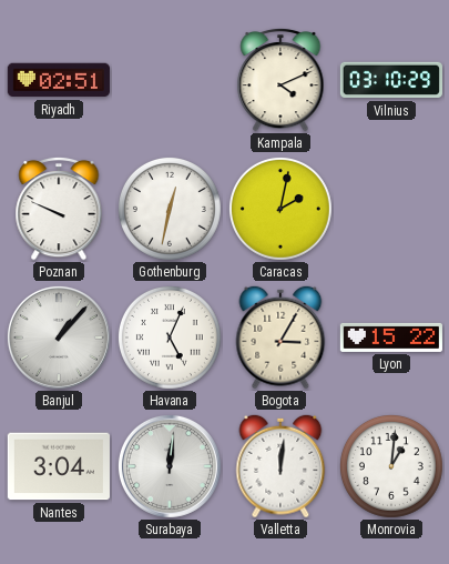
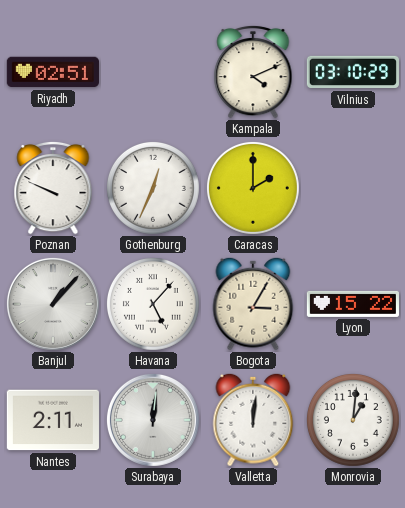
Gothenburg: 12:32 -> 12:34
Caracas: 2:02 -> 2:00
Havana: 5:04 -> 5:07
Nantes: 3:04 -> 2:11
